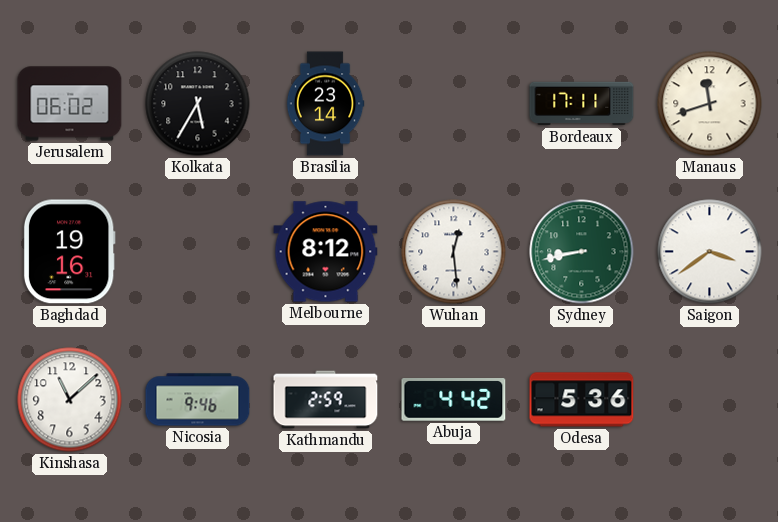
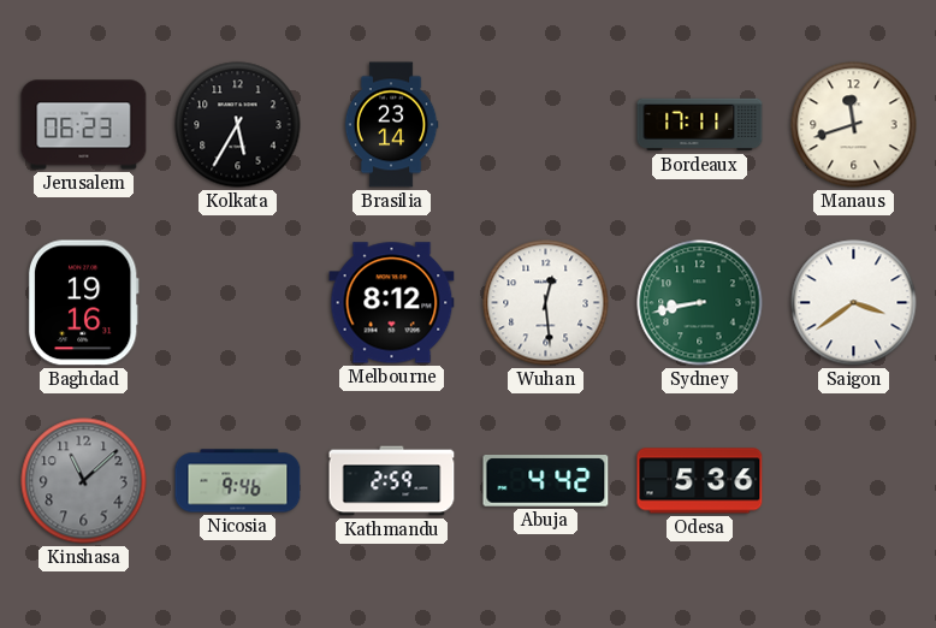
Jerusalem: 06:02 -> 06:23
Kinshasa dial: white -> grey
